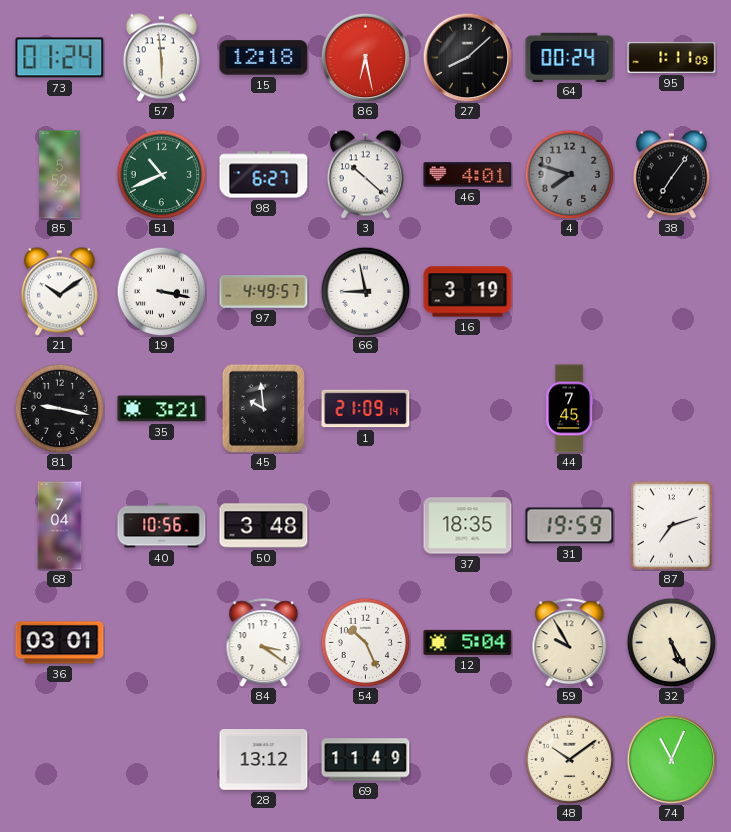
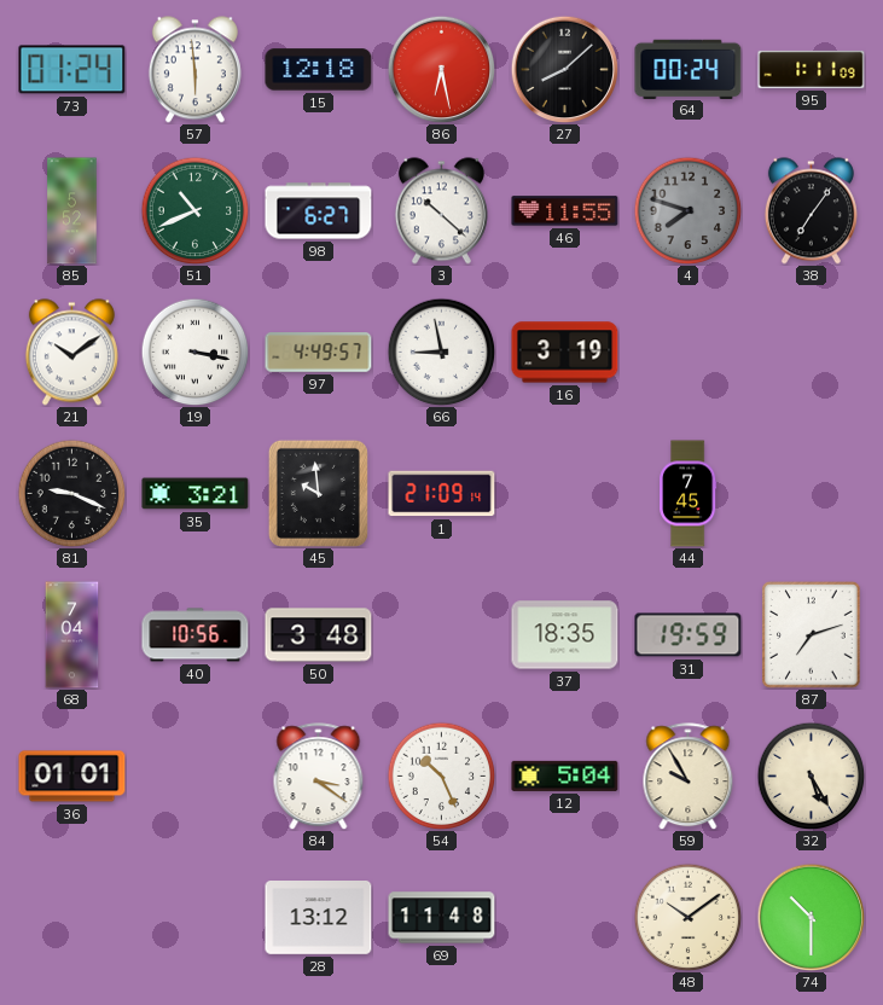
46: 4:01 -> 11:55
81: 9:17 -> 9:19
36: 03:01 -> 01:01
69: 11:49 -> 11:48
74: 11:04 -> 10:30
